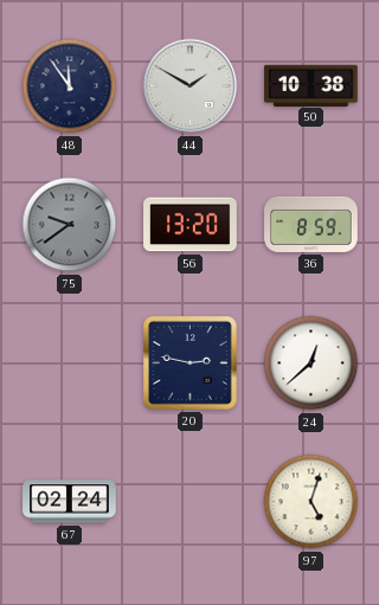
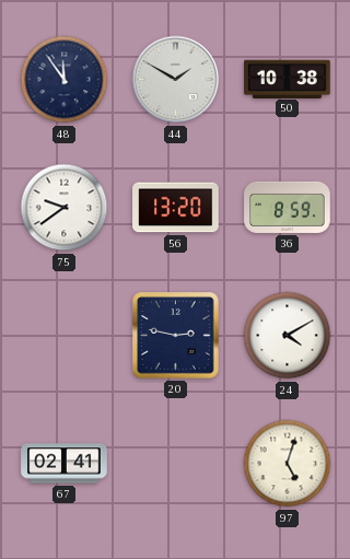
75 dial: grey -> white
24: 12:38 -> 4:10
67: 02:24 -> 02:41
